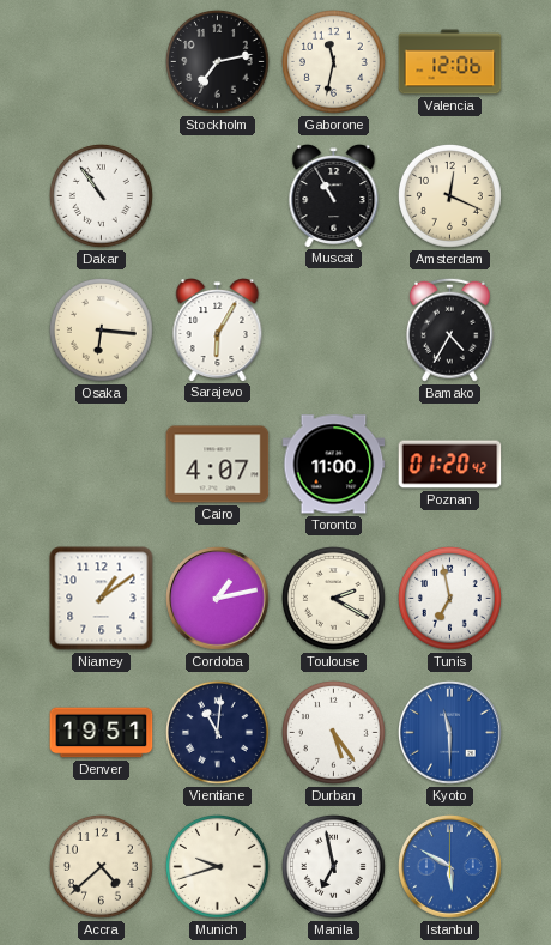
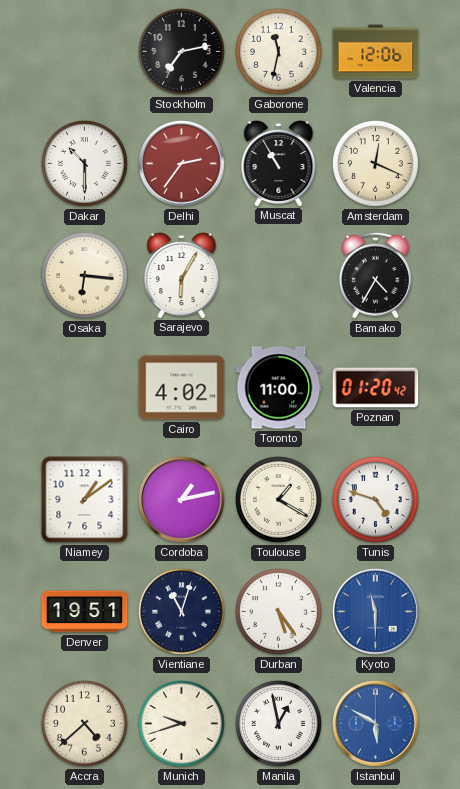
Dakar: 10:54 -> 10:30
Delhi: none -> 2:36
Cairo: 4:07 -> 4:02
Toulouse: 2:20 -> 1:20
Tunis: 6:58 -> 4:48
Vientiane: 11:01 -> 11:03
Manila: 6:58 -> 12:58
